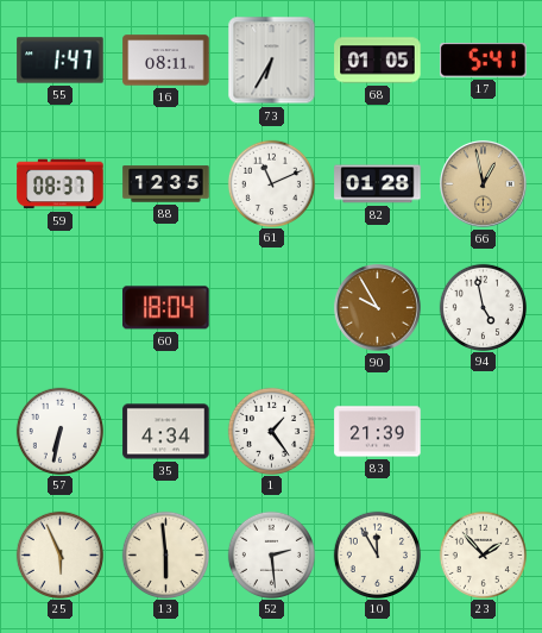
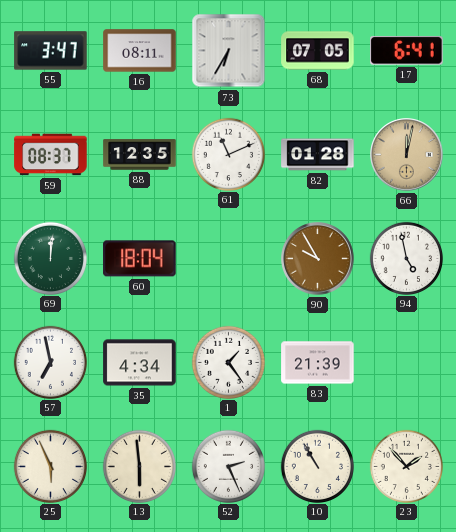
55: 1:47 -> 3:47
68: 01:05 -> 07:05
17: 5:41 -> 6:41
66: 12:58 -> 12:02
69: none -> 12:01
57: 6:32 -> 6:58
52: 2:29 -> 2:26
10: 11:55 -> 10:55
